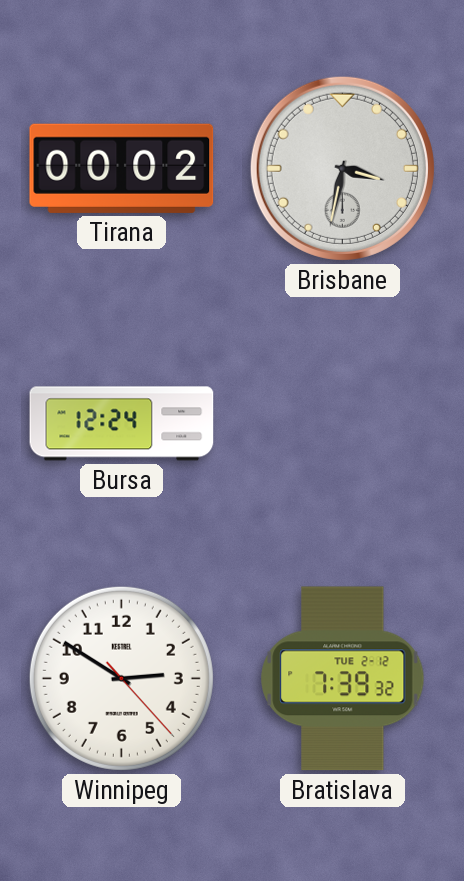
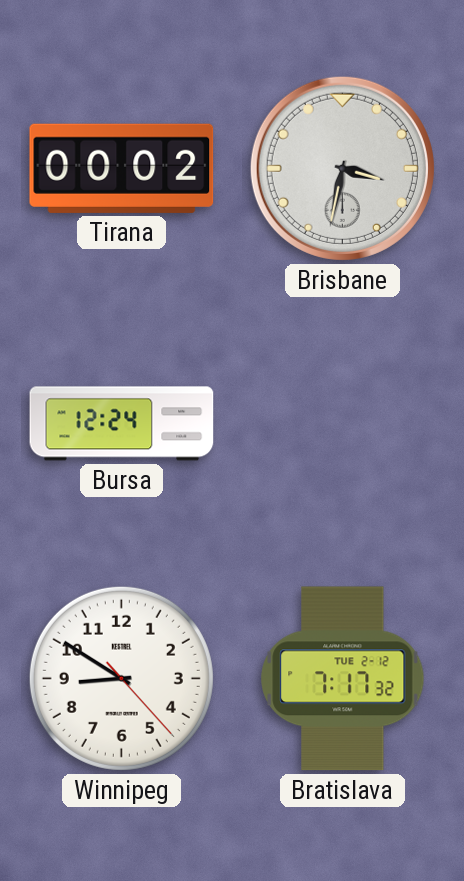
Winnipeg: 2:50 -> 8:50
Bratislava: 7:39 -> 7:17
